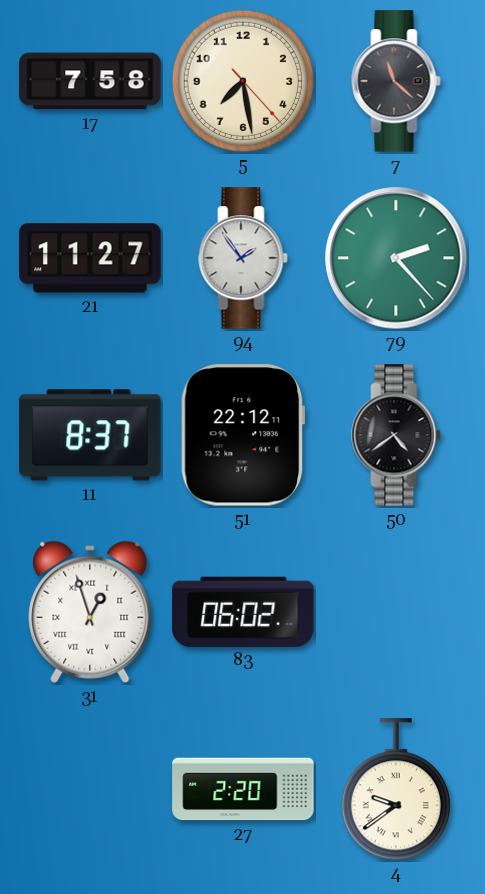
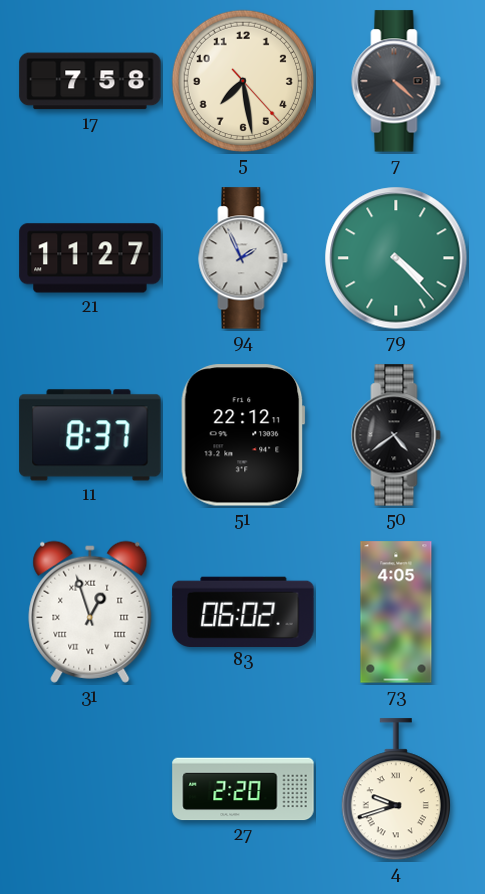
7: 11:22 -> 4:22
94: 1:54 -> 1:56
79: 2:23 -> 4:23
73: none -> 4:05
4: 9:39 -> 9:42
